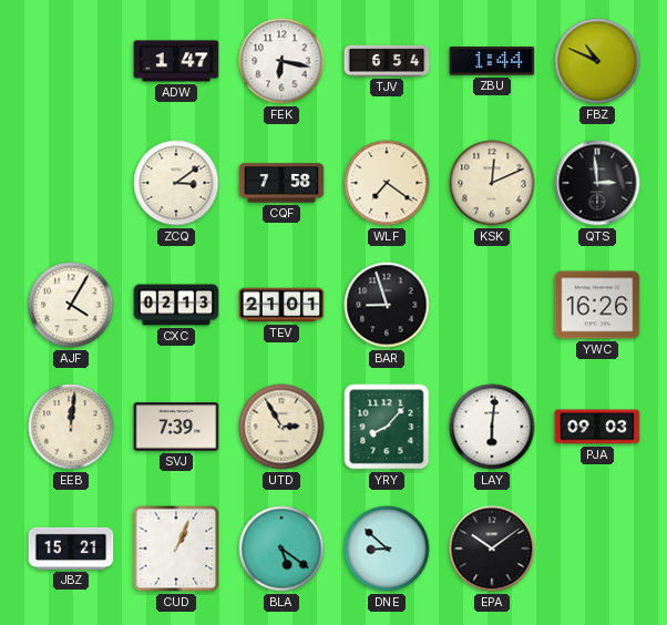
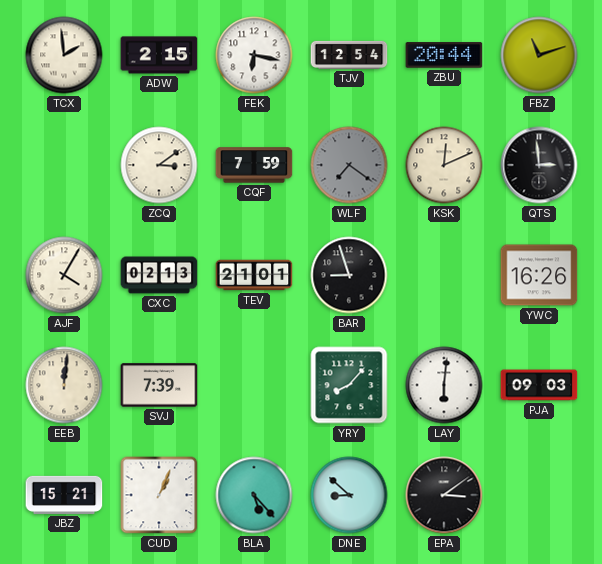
TCX: none -> 1:59
ADW: 1:47 -> 2:15
TJV: 6:54 -> 12:54
ZBU: 1:44 -> 20:44
FBZ: 10:49 -> 11:12
CQF: 7:58 -> 7:59
WLF dial: cream -> grey
UTD: 2:55 -> none
BLA: 5:21 -> 5:23
EPA: 10:09 -> 3:09
